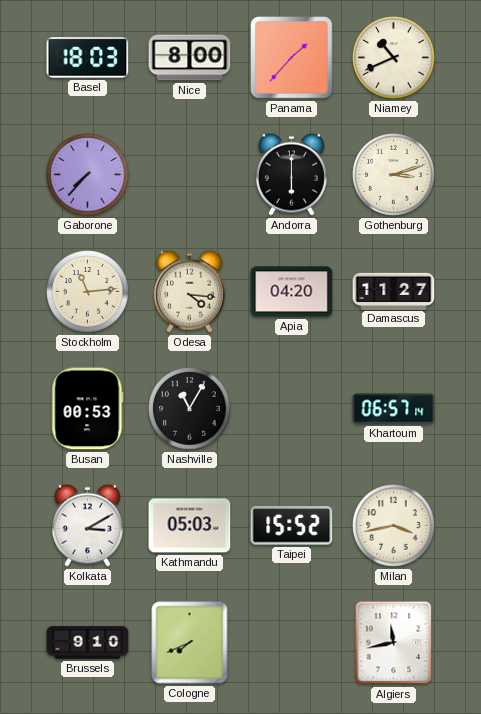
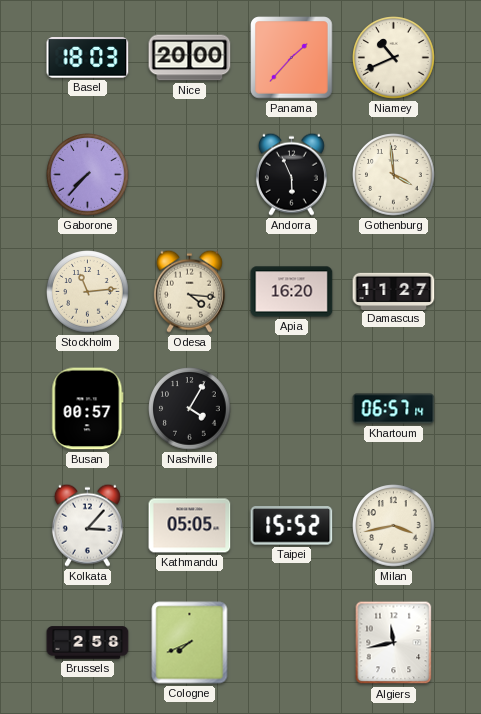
Nice: 8:00 -> 20:00
Andorra: 6:00 -> 5:56
Gothenburg: 3:12 -> 3:59
Apia: 04:20 -> 16:20
Busan: 00:53 -> 00:57
Nashville: 11:05 -> 4:05
Kolkata: 3:10 -> 3:07
Kathmandu: 05:03 -> 05:05
Brussels: 9:10 -> 2:58
